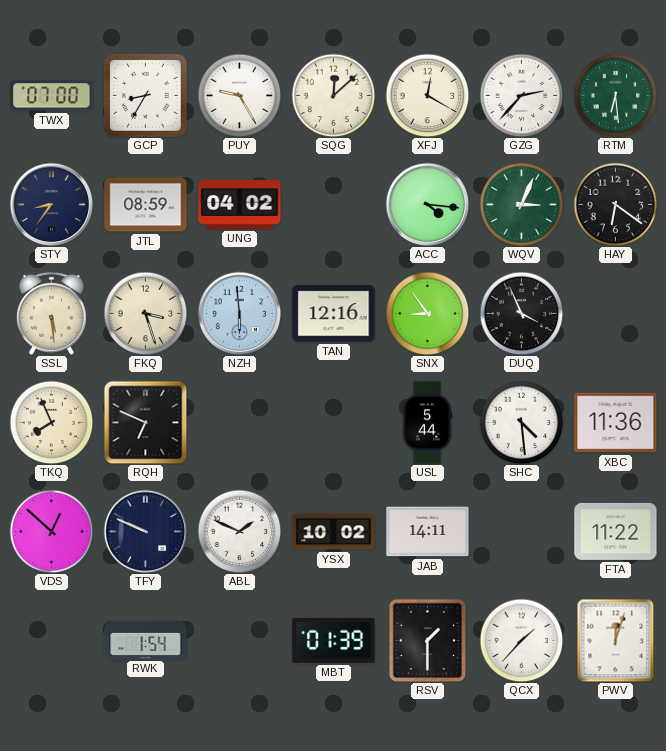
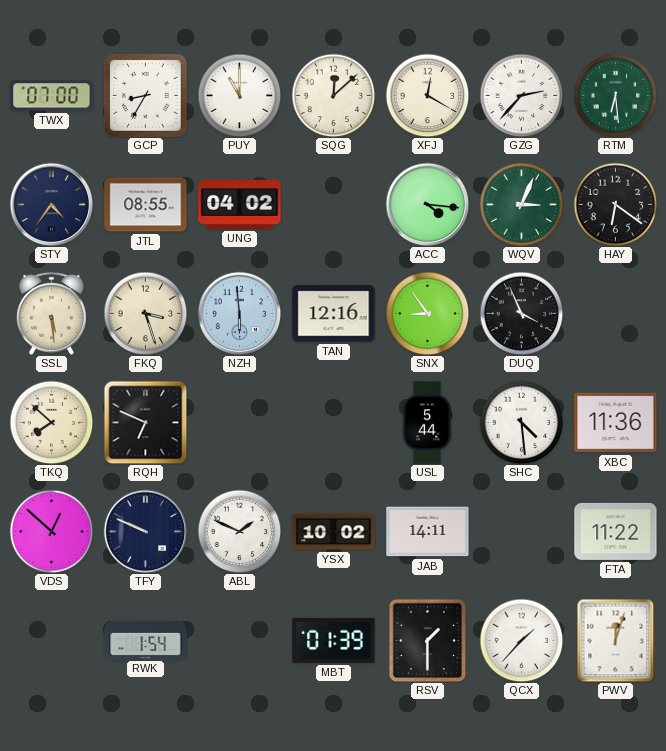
PUY: 9:25 -> 11:00
STY: 8:36 -> 4:36
JTL: 08:59 -> 08:55
TKQ: 7:56 -> 7:52
